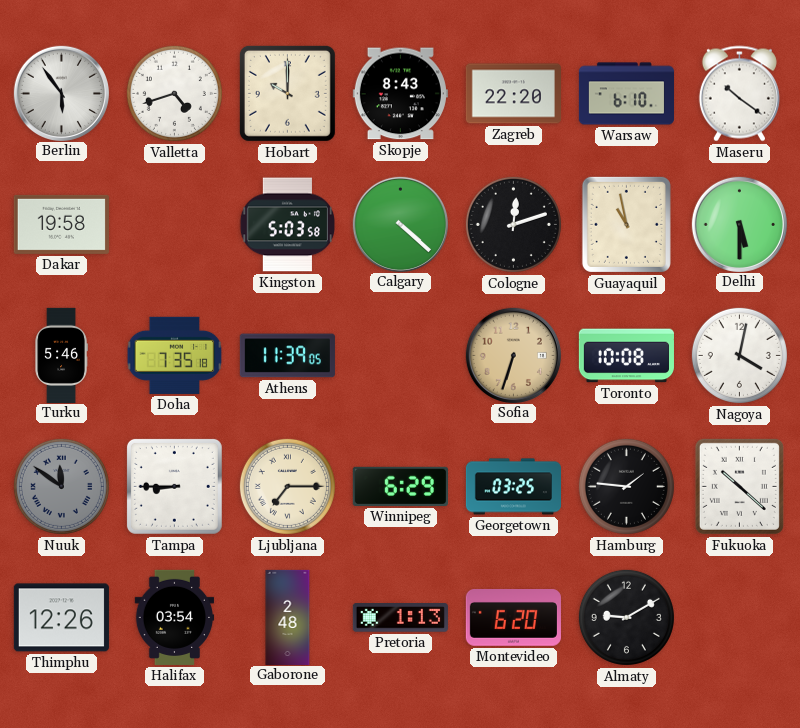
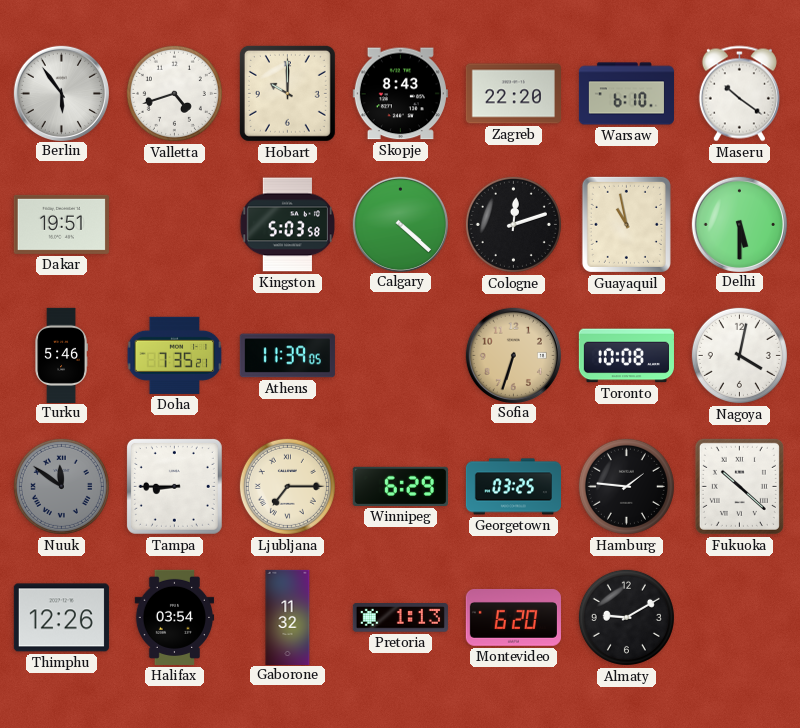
Dakar: 19:58 -> 19:51
Doha: 7:35:18 -> 7:35:21
Gaborone: 2:48 -> 11:32
